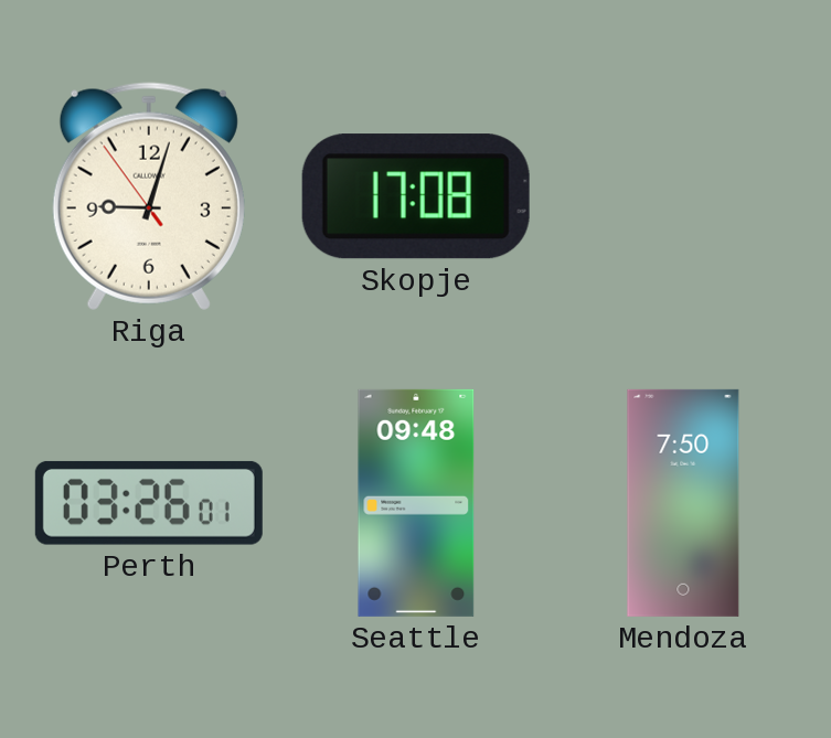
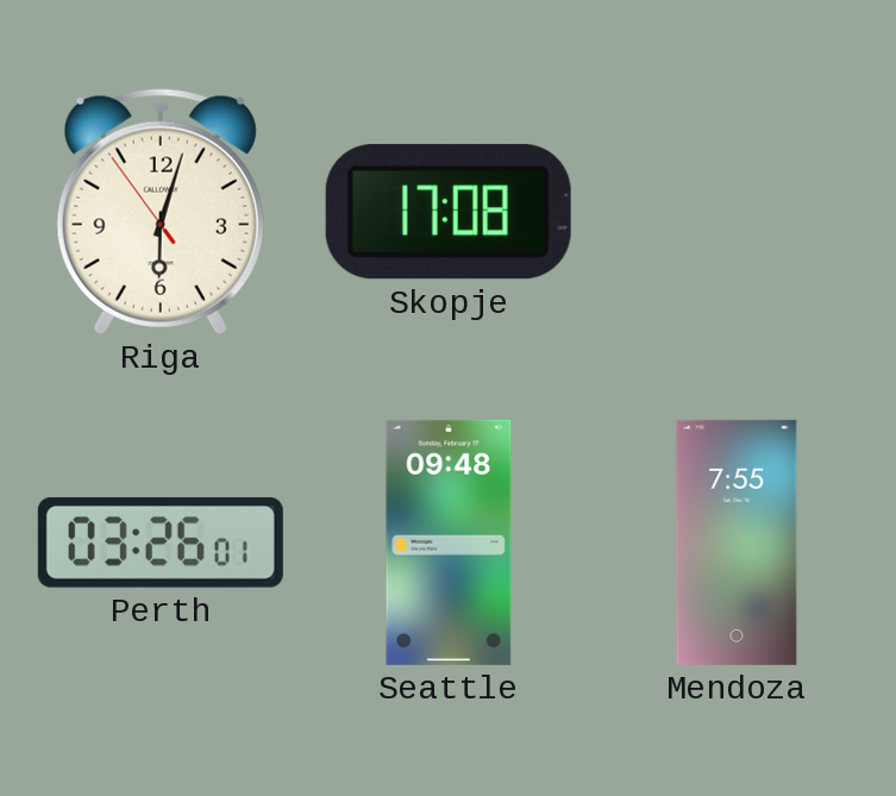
Riga: 9:02 -> 6:02
Mendoza: 7:50 -> 7:55
